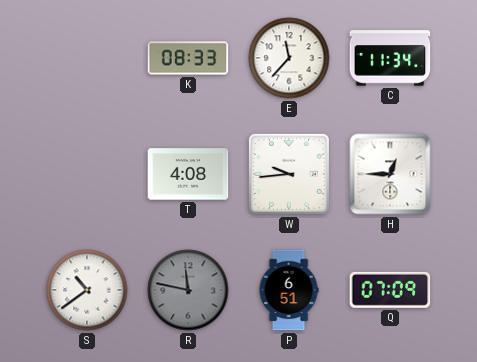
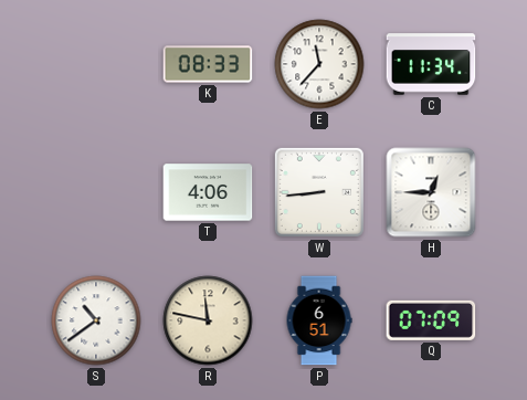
T: 4:08 -> 4:06
W: 9:44 -> 8:44
R dial: grey -> cream
